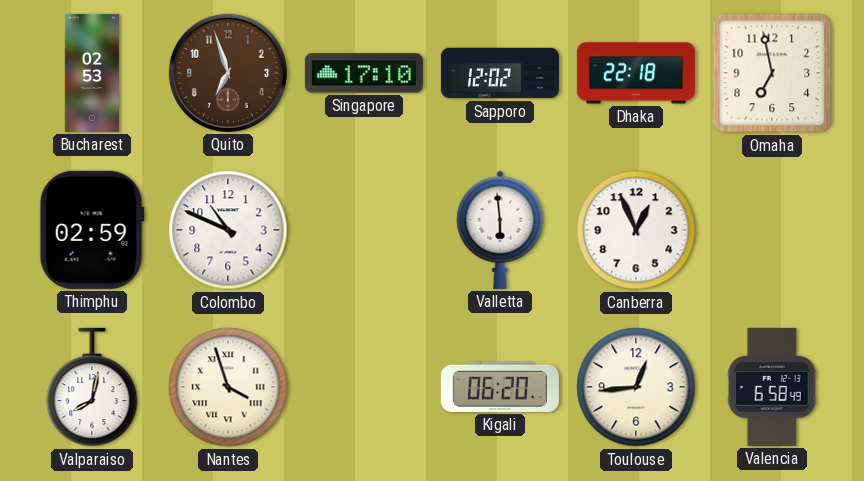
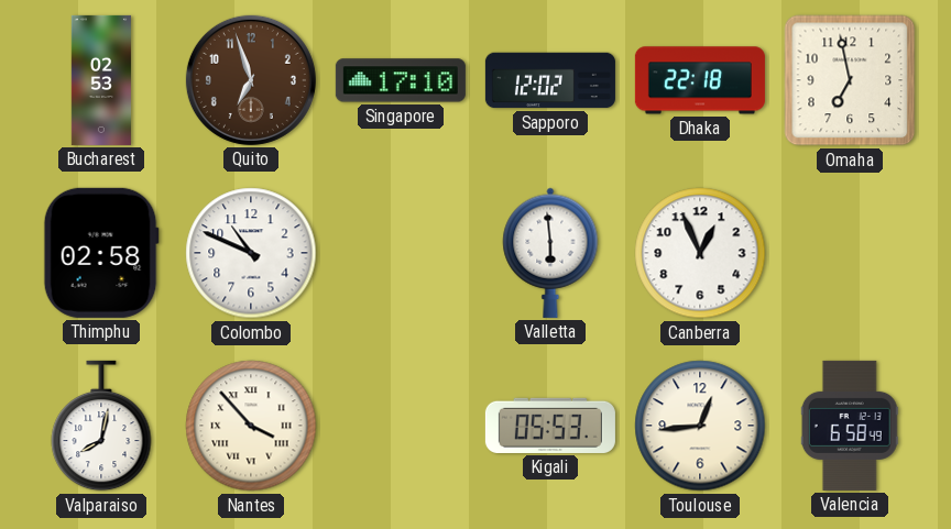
Thimphu: 02:59 -> 02:58
Nantes: 3:57 -> 3:53
Kigali: 06:20 -> 05:53
